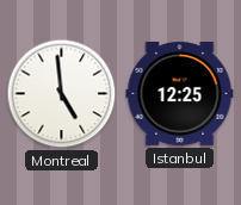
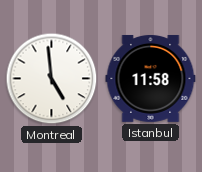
Istanbul: 12:25 -> 11:58
